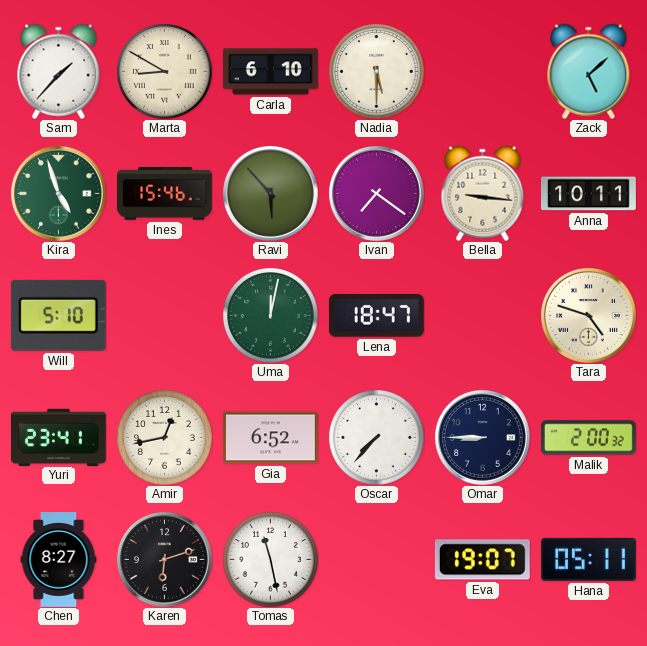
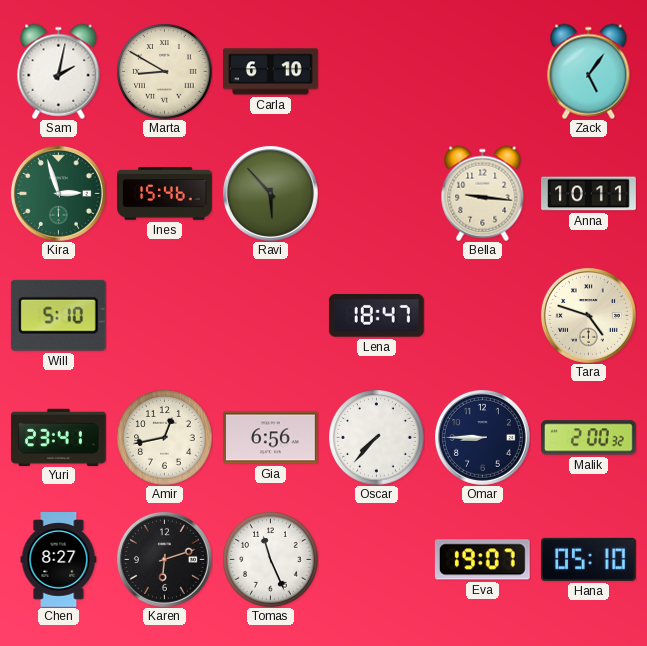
Sam: 1:37 -> 2:02
Nadia: 5:30 -> none
Zack: 5:08 -> 5:06
Kira: 4:57 -> 2:57
Ivan: 7:21 -> none
Uma: 12:02 -> none
Gia: 6:52 -> 6:56
Tomas: 11:28 -> 11:26
Hana: 05:11 -> 05:10
